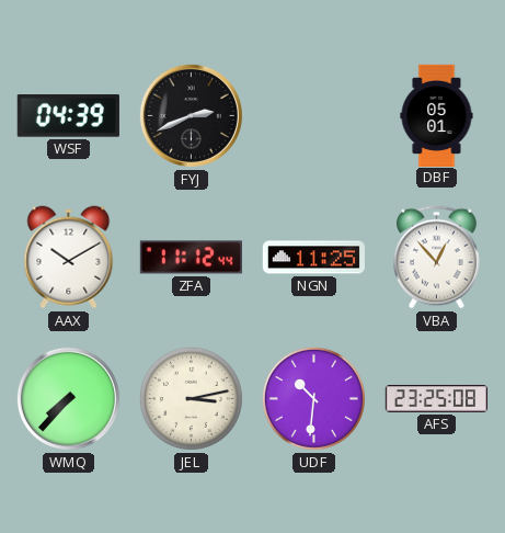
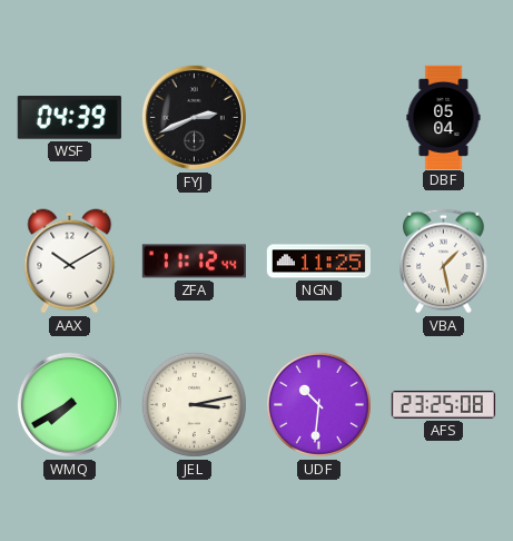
DBF: 05:01 -> 05:04
VBA: 12:53 -> 1:28
WMQ: 7:37 -> 7:40
